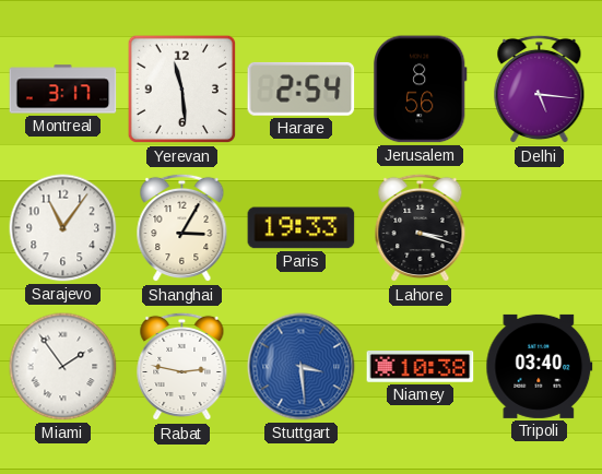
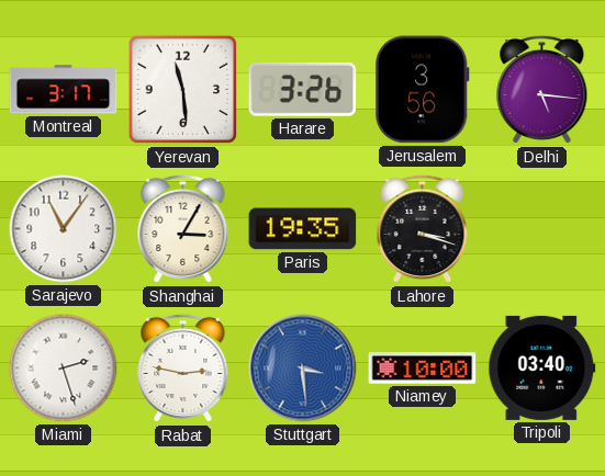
Harare: 2:54 -> 3:26
Jerusalem: 8:56 -> 3:56
Paris: 19:33 -> 19:35
Miami: 1:54 -> 2:27
Niamey: 10:38 -> 10:00
